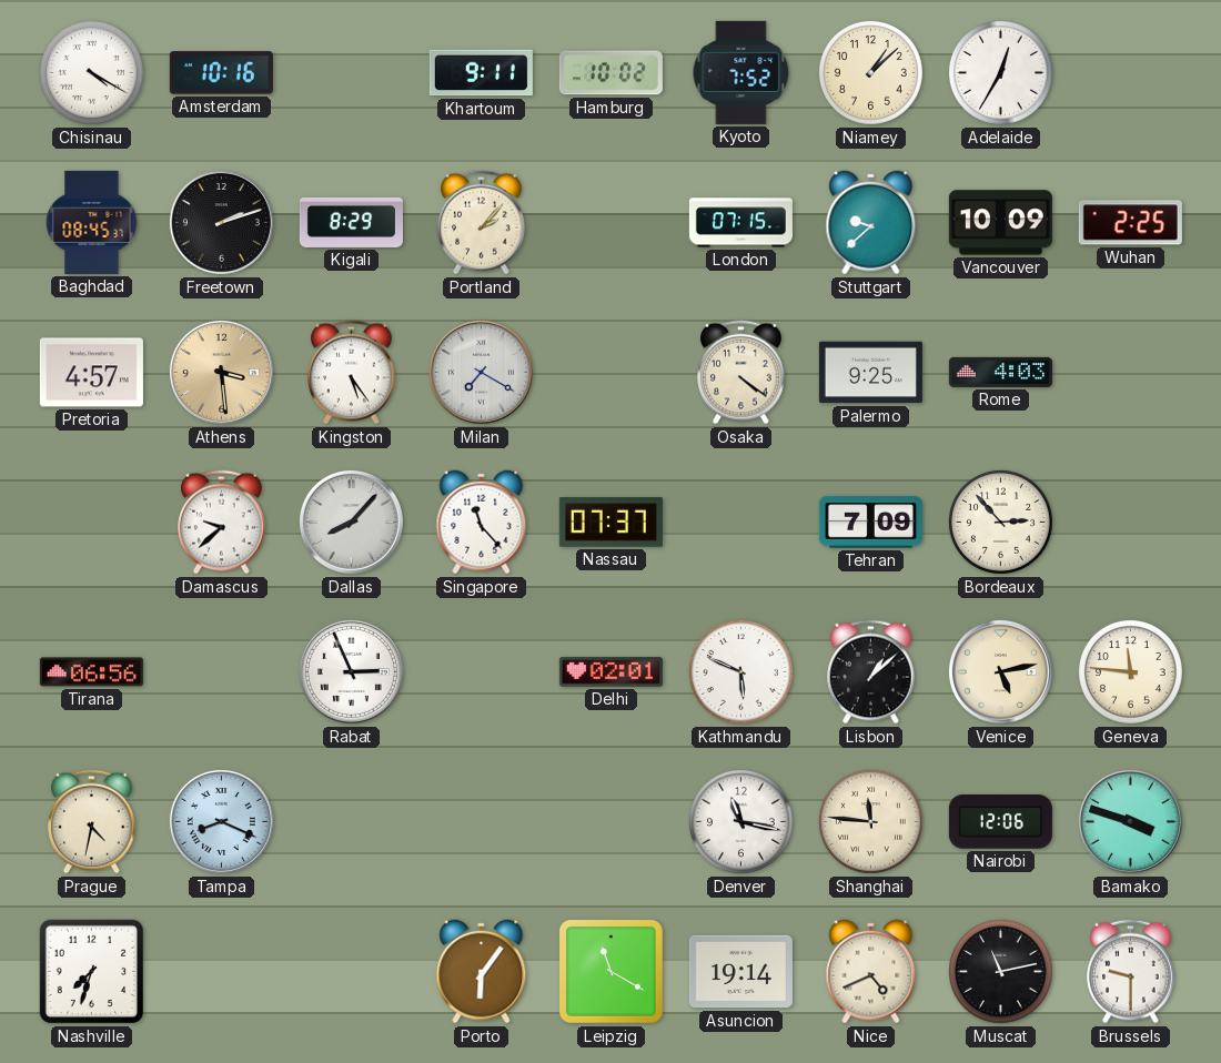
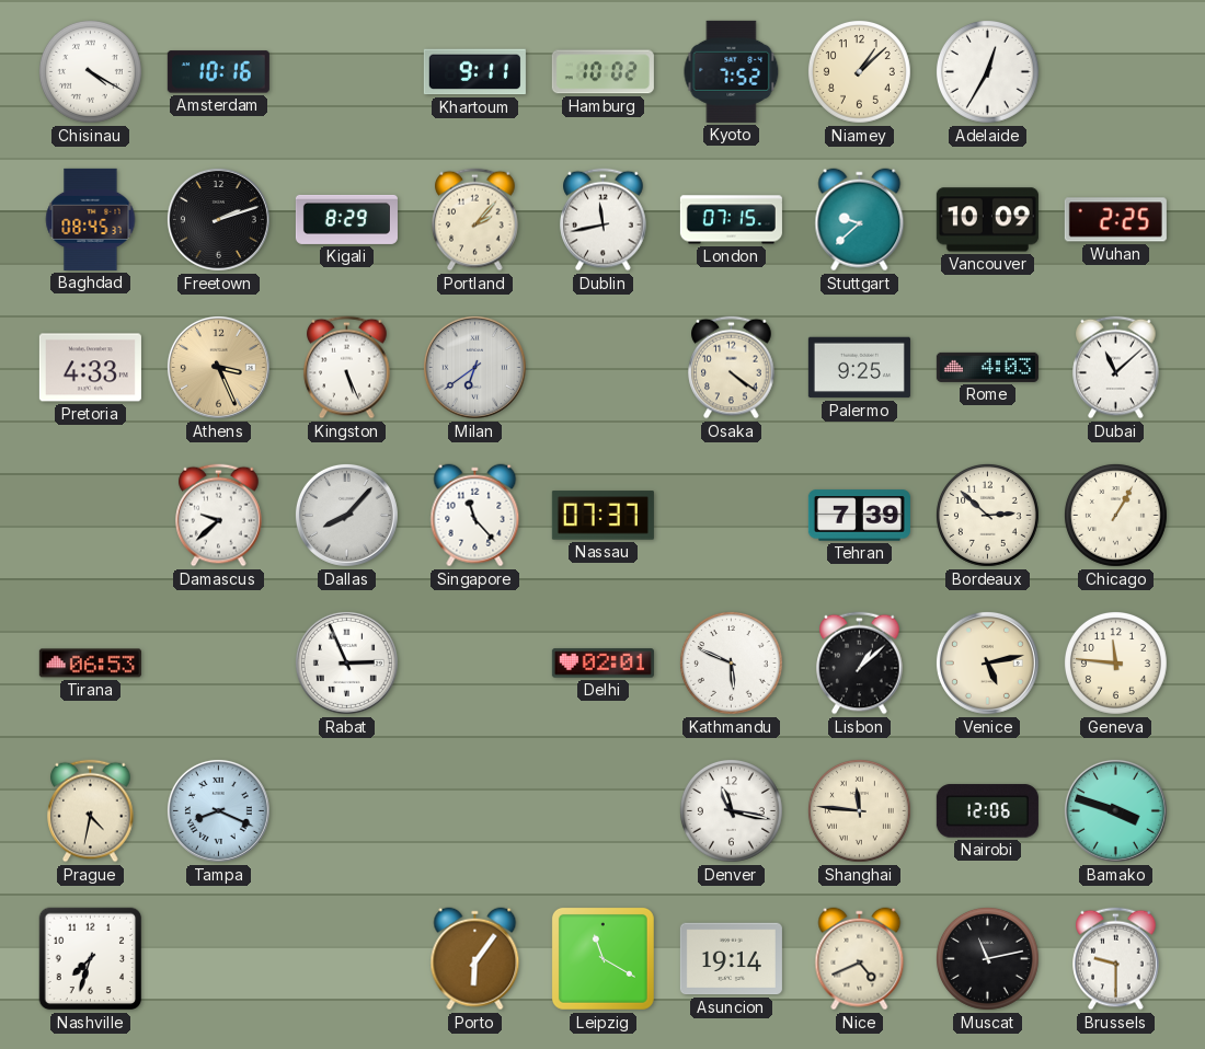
Dublin: none -> 11:43
Pretoria: 4:57 -> 4:33
Athens: 3:29 -> 3:26
Kingston: 5:24 -> 5:26
Milan: 7:20 -> 6:39
Dubai: none -> 11:08
Tehran: 7:09 -> 7:39
Bordeaux: 2:53 -> 2:52
Chicago: none -> 1:05
Tirana: 06:56 -> 06:53
